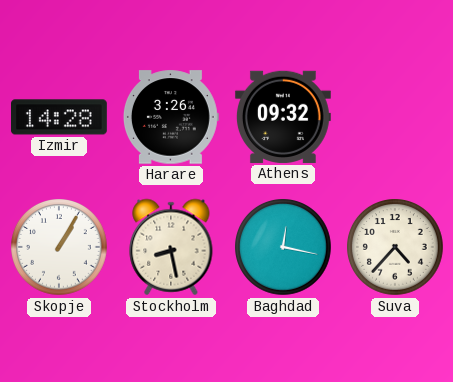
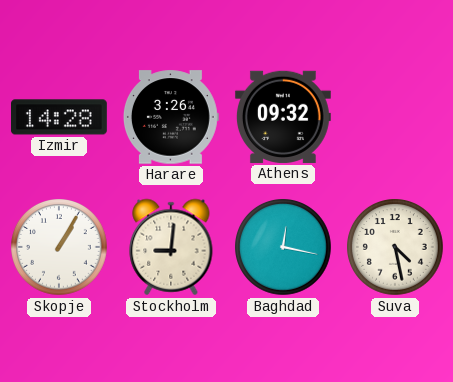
Stockholm: 8:28 -> 9:01
Suva: 4:37 -> 4:28
